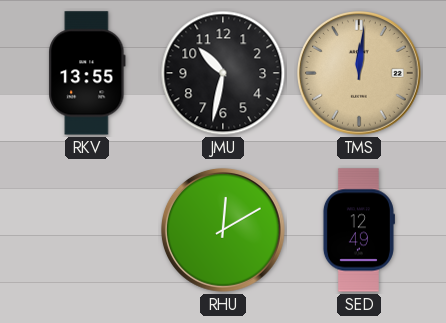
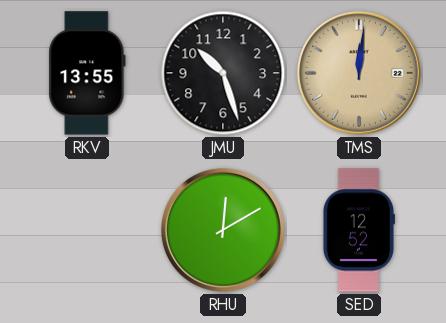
JMU: 10:32 -> 10:27
SED: 12:49 -> 12:52
